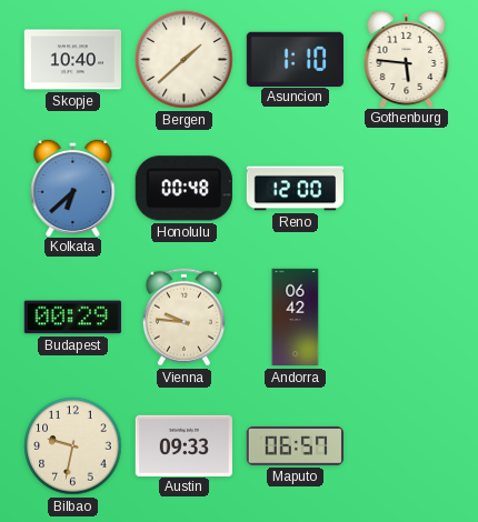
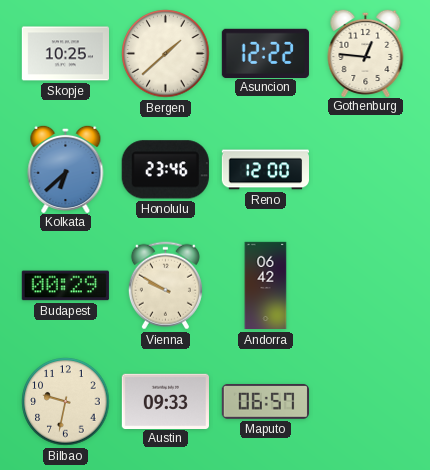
Skopje: 10:40 -> 10:25
Asuncion: 1:10 -> 12:22
Gothenburg: 5:46 -> 12:46
Honolulu: 00:48 -> 23:46
Vienna: 9:46 -> 9:50
